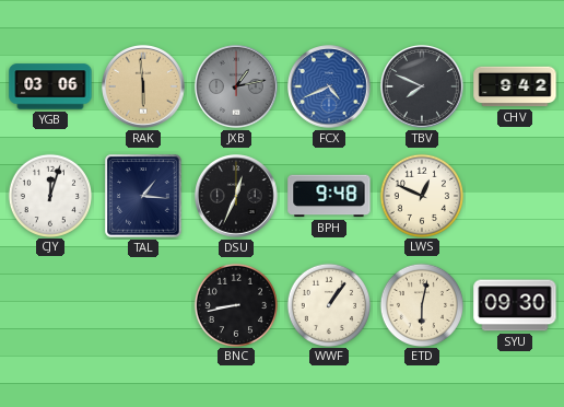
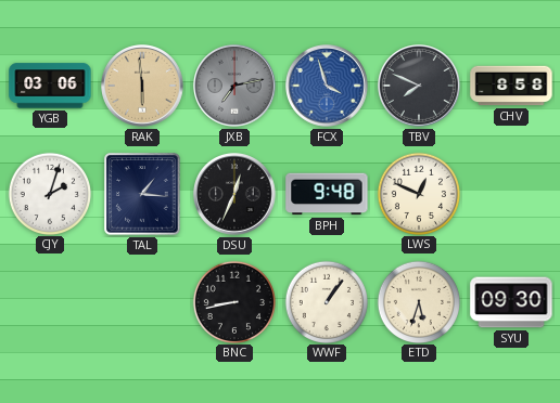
JXB: 1:13 -> 7:13
FCX: 4:41 -> 3:57
CHV: 9:42 -> 8:58
CJY: 12:03 -> 2:03
ETD: 6:02 -> 5:33
